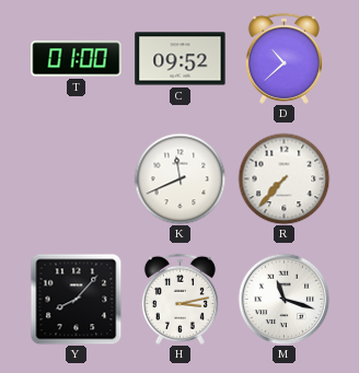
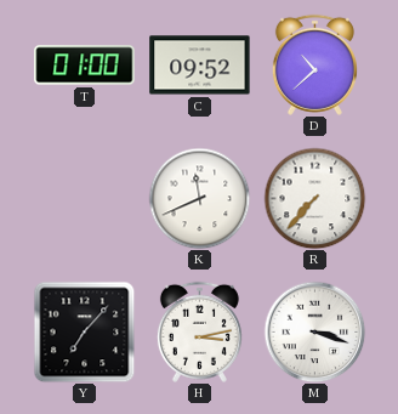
Y: 8:07 -> 7:07
M: 11:18 -> 3:18
